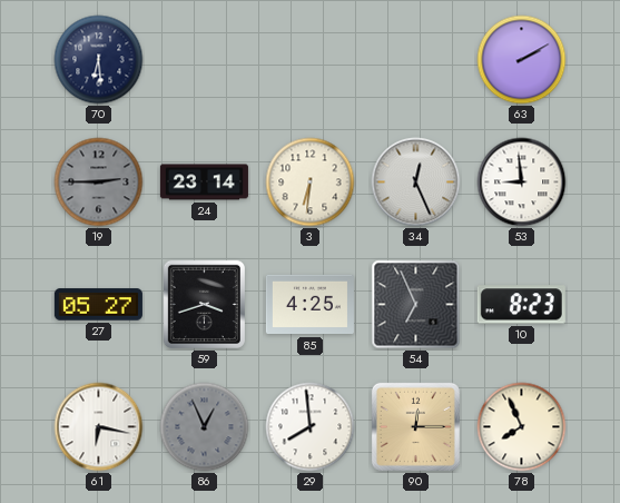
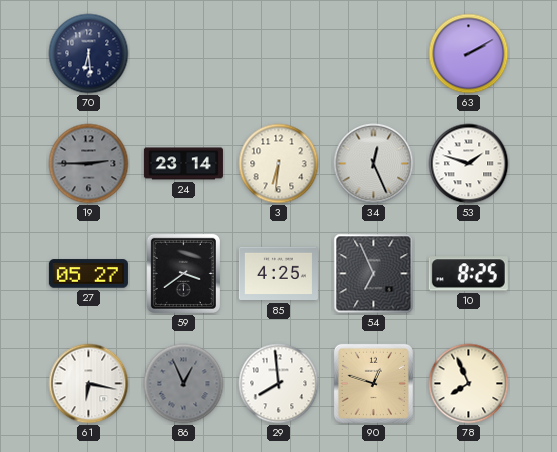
53: 8:59 -> 1:48
59: 3:42 -> 3:39
10: 8:23 -> 8:25
90: 12:15 -> 12:48
